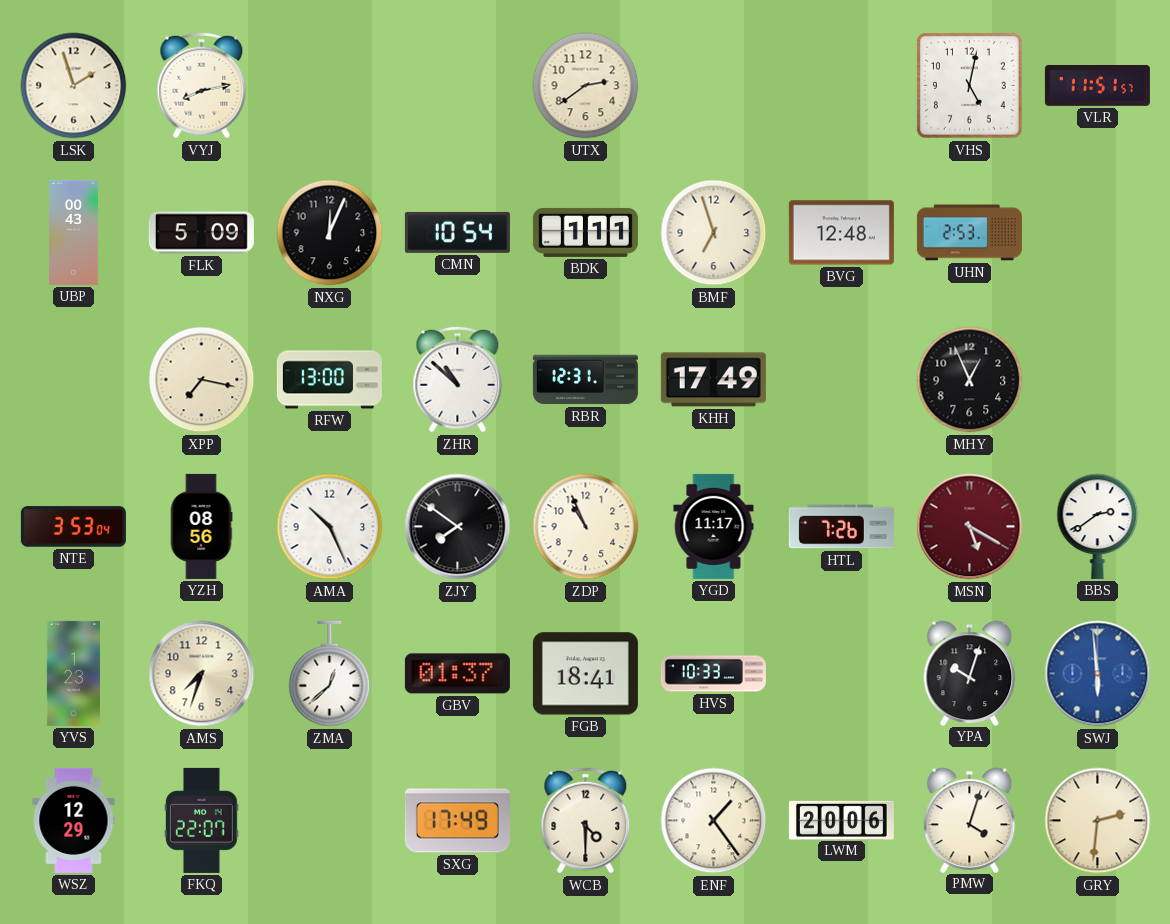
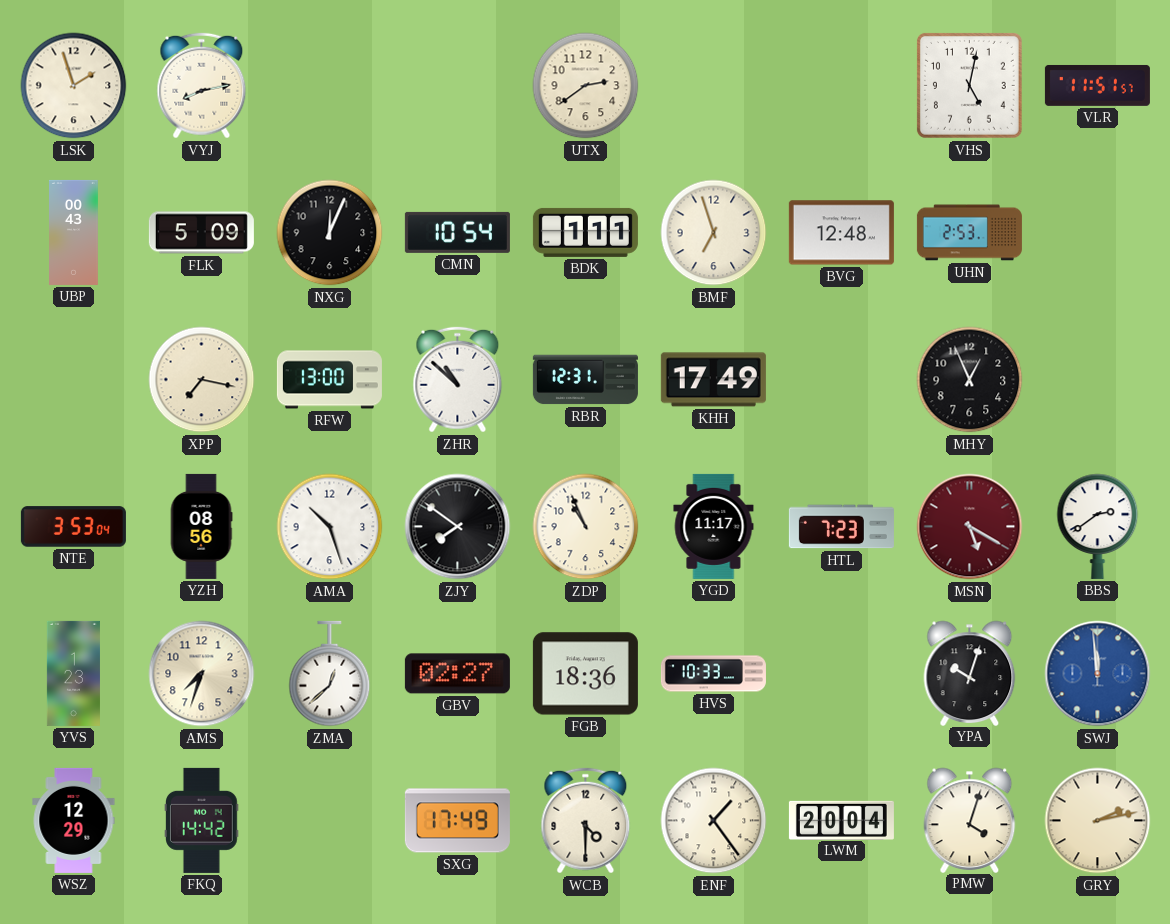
AMA: 10:26 -> 10:27
HTL: 7:26 -> 7:23
GBV: 01:37 -> 02:27
FGB: 18:41 -> 18:36
SWJ: 5:59 -> 11:59
FKQ: 22:07 -> 14:42
LWM: 20:06 -> 20:04
GRY: 2:31 -> 2:13
